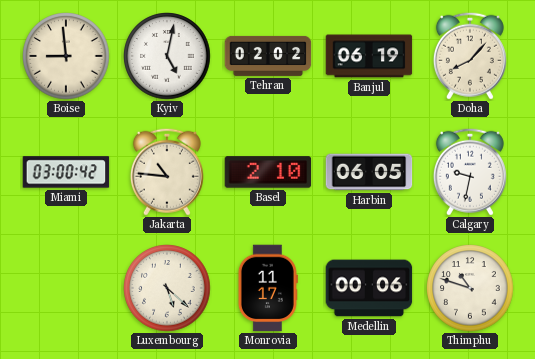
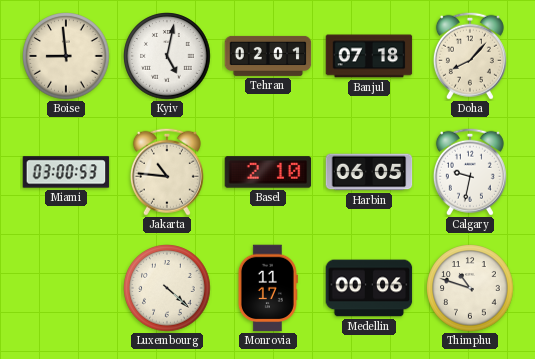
Tehran: 02:02 -> 02:01
Banjul: 06:19 -> 07:18
Miami: 03:00:42 -> 03:00:53
Luxembourg: 5:22 -> 4:22
